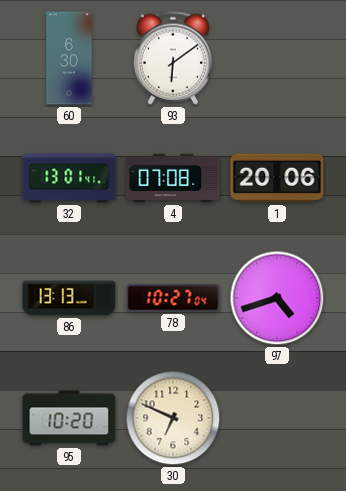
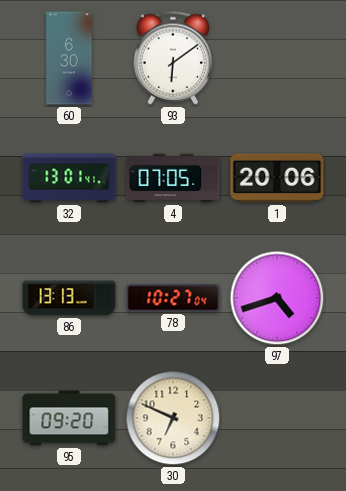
4: 07:08 -> 07:05
95: 10:20 -> 09:20
